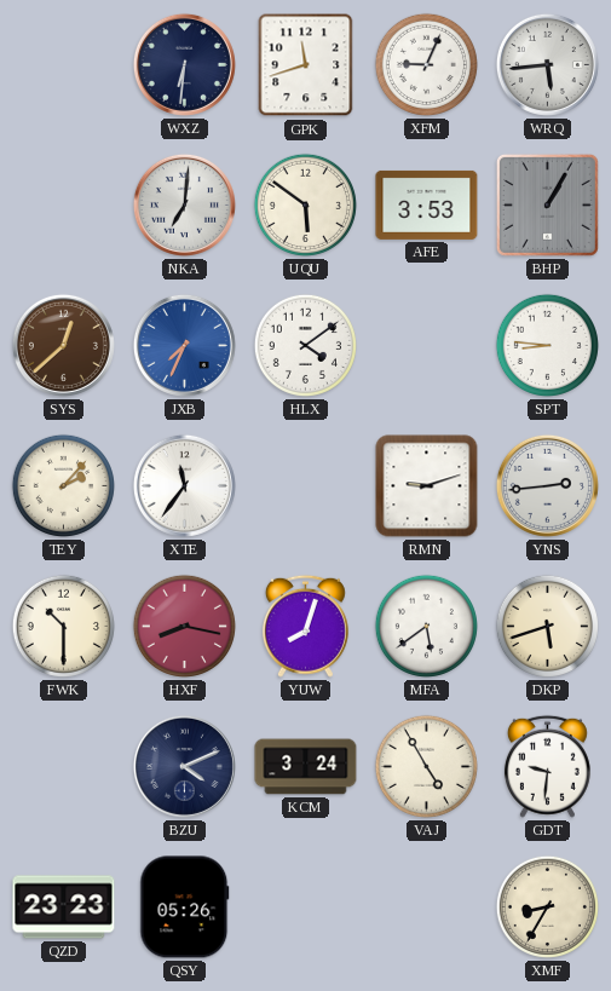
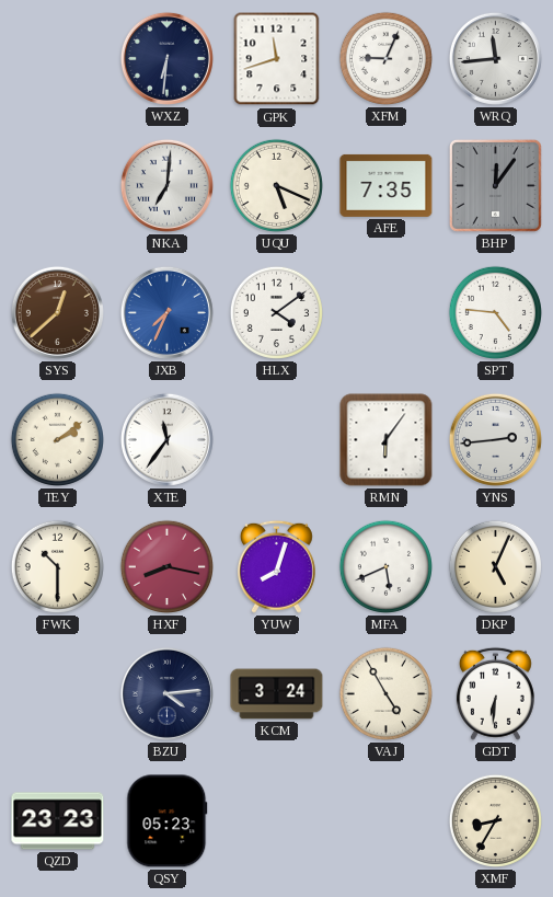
WRQ: 5:44 -> 11:44
UQU: 5:51 -> 5:19
AFE: 3:53 -> 7:35
BHP: 1:05 -> 12:06
SPT: 8:46 -> 4:46
TEY: 2:07 -> 2:09
RMN: 9:12 -> 6:06
MFA: 5:39 -> 5:41
DKP: 5:42 -> 5:04
BZU: 4:11 -> 4:14
GDT: 9:31 -> 6:31
QSY: 05:26 -> 05:23
